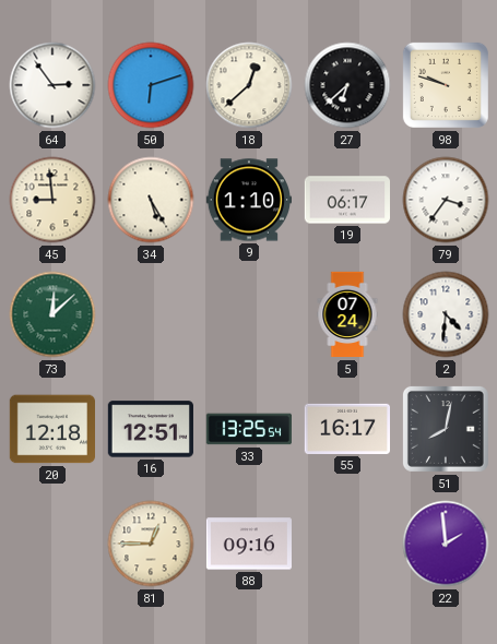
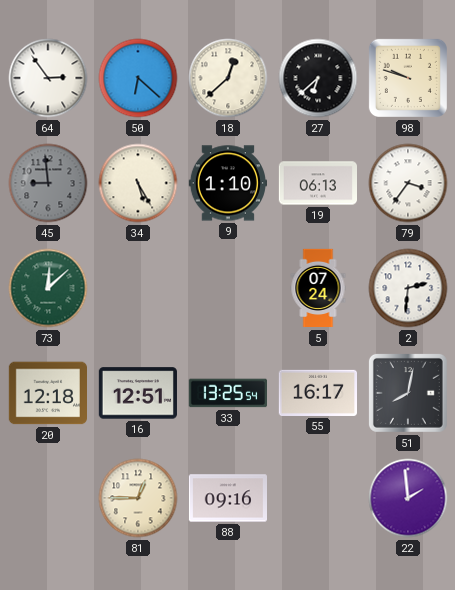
50: 6:12 -> 6:22
45 dial: cream -> grey
19: 06:17 -> 06:13
2: 4:31 -> 2:31
